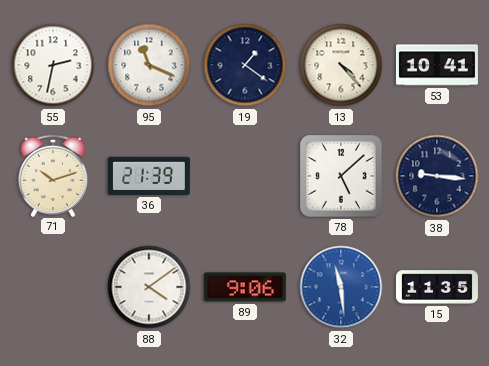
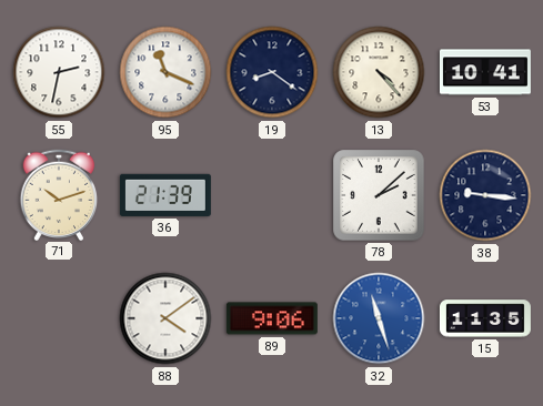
19: 1:21 -> 8:21
78: 5:08 -> 2:08
32: 11:29 -> 11:27
